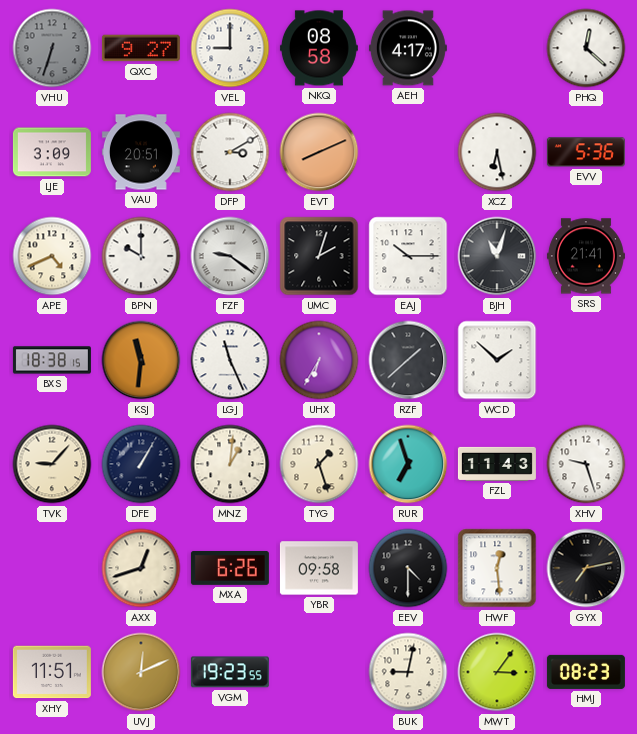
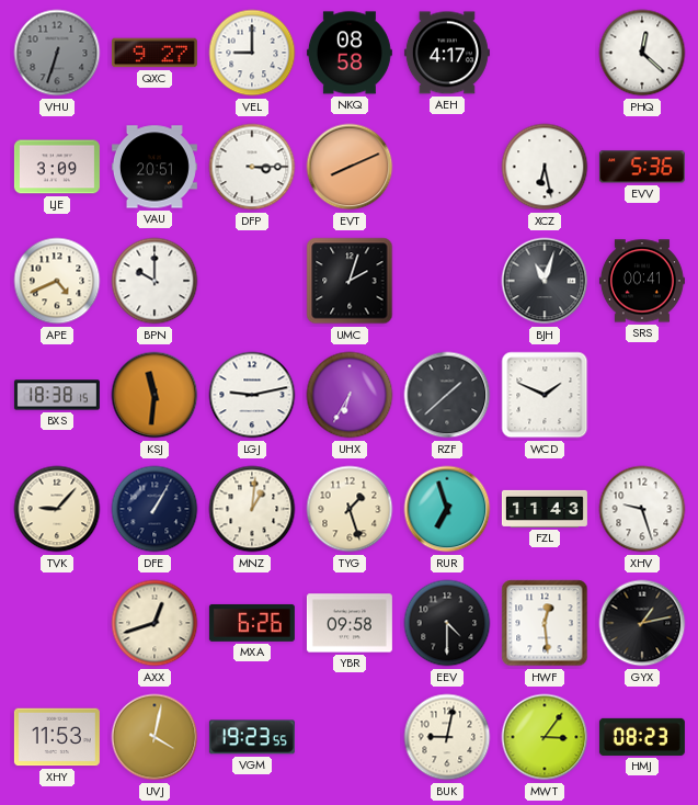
DFP: 3:10 -> 3:15
FZF: 9:21 -> none
EAJ: 10:15 -> none
SRS: 21:41 -> 00:41
LGJ: 11:26 -> 9:13
WCD: 1:52 -> 1:49
GYX: 7:13 -> 1:13
XHY: 11:51 -> 11:53
UVJ: 12:11 -> 4:02
